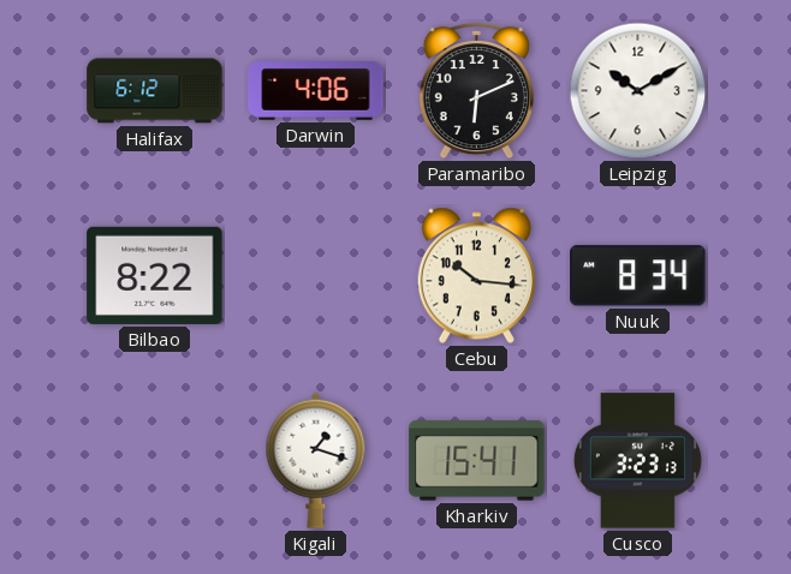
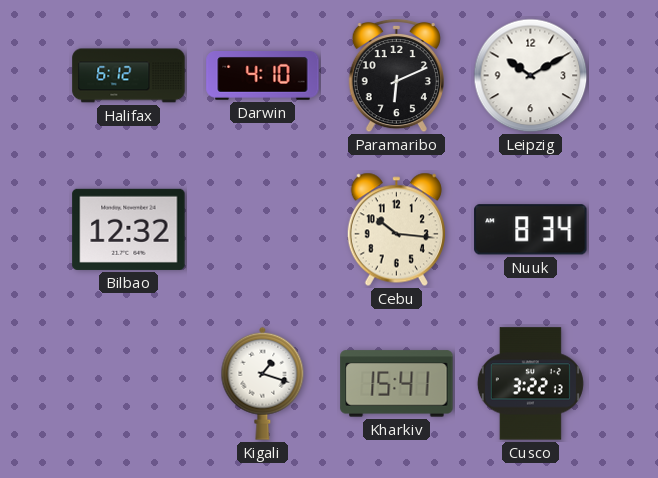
Darwin: 4:06 -> 4:10
Bilbao: 8:22 -> 12:32
Cusco: 3:23 -> 3:22
